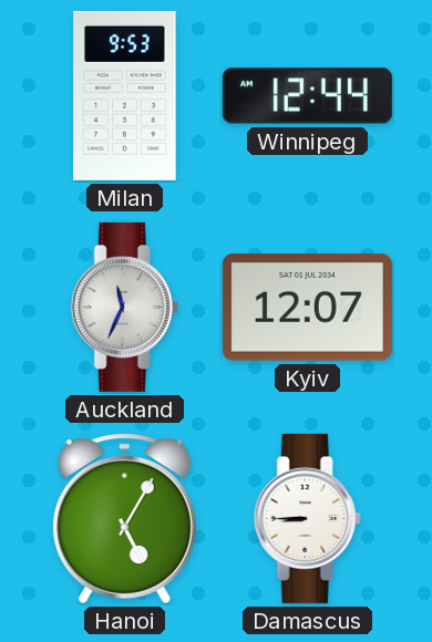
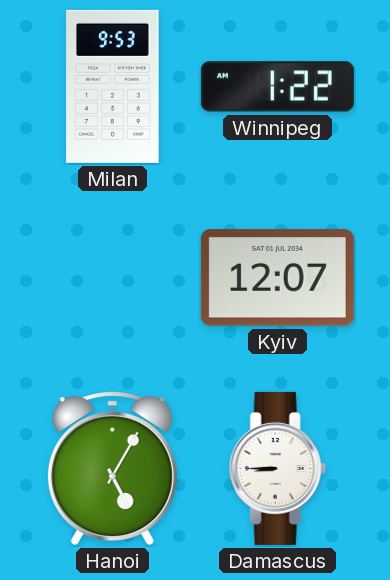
Winnipeg: 12:44 -> 1:22
Auckland: 11:34 -> none
